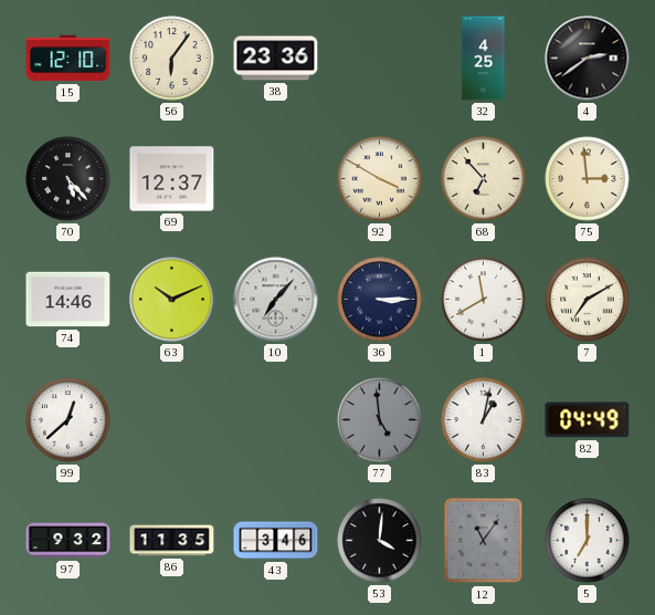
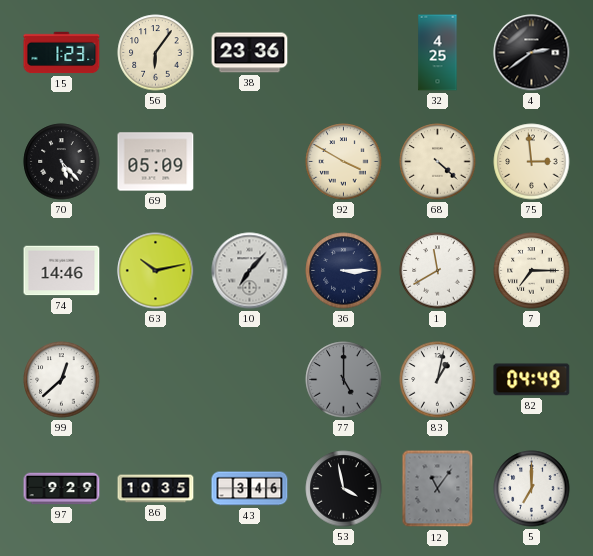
15: 12:10 -> 1:23
69: 12:37 -> 05:09
68: 6:53 -> 4:22
63: 10:11 -> 10:13
7: 7:10 -> 7:15
77: 4:59 -> 5:00
97: 9:32 -> 9:29
86: 11:35 -> 10:35
53: 4:01 -> 3:58
